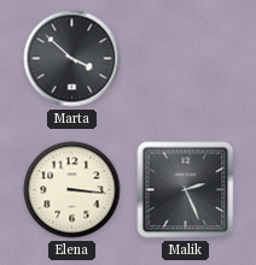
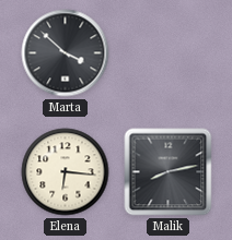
Elena: 3:16 -> 6:16
Malik: 2:26 -> 8:13
